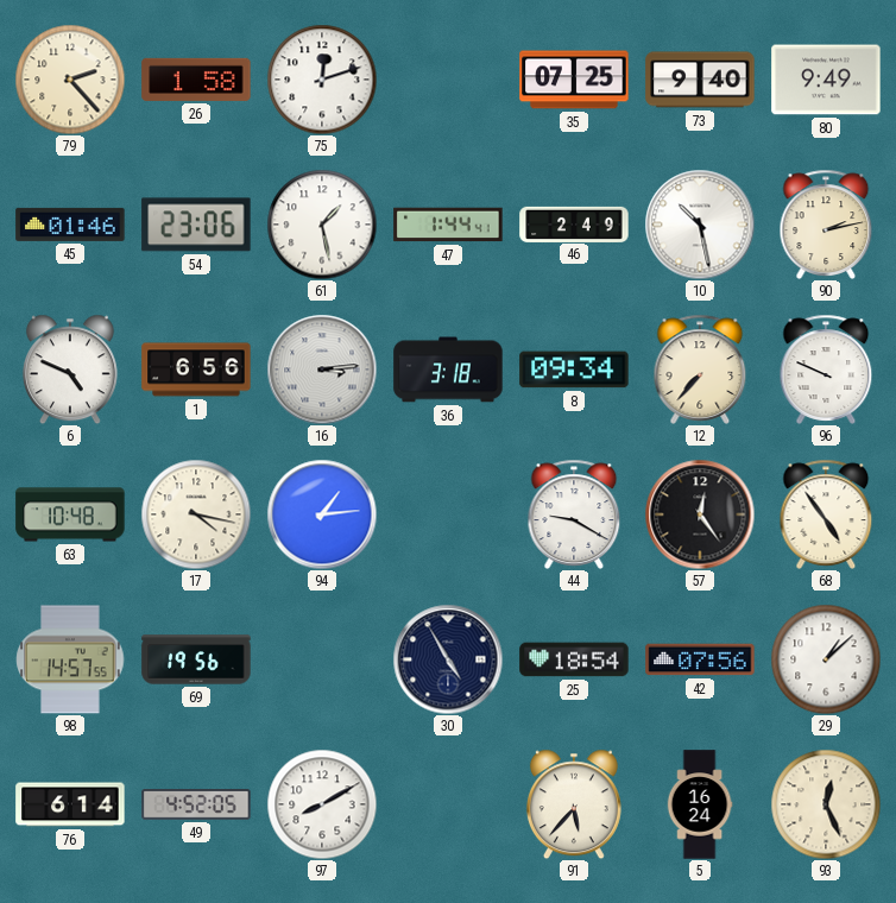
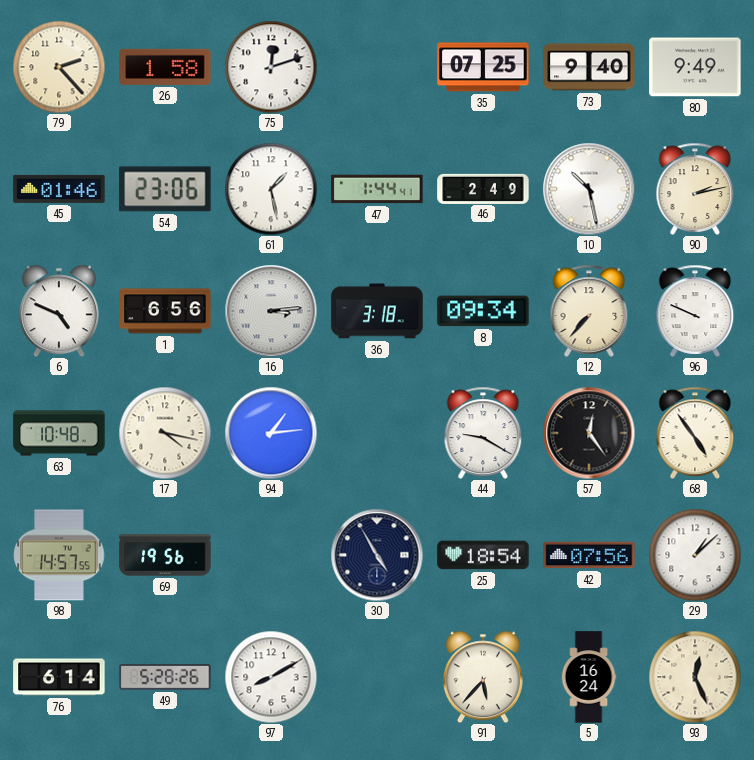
49: 4:52 -> 5:28
